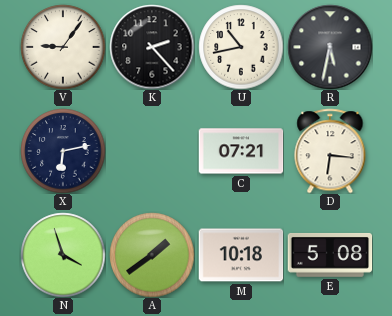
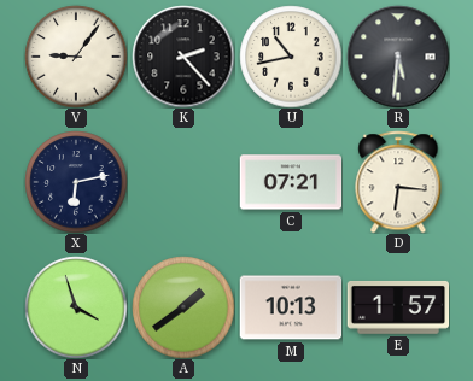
R: 5:32 -> 5:31
M: 10:18 -> 10:13
E: 5:08 -> 1:57
